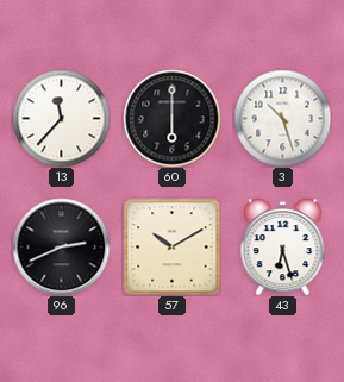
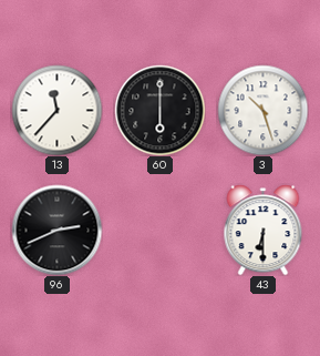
57: 10:10 -> none
43: 6:27 -> 6:30
